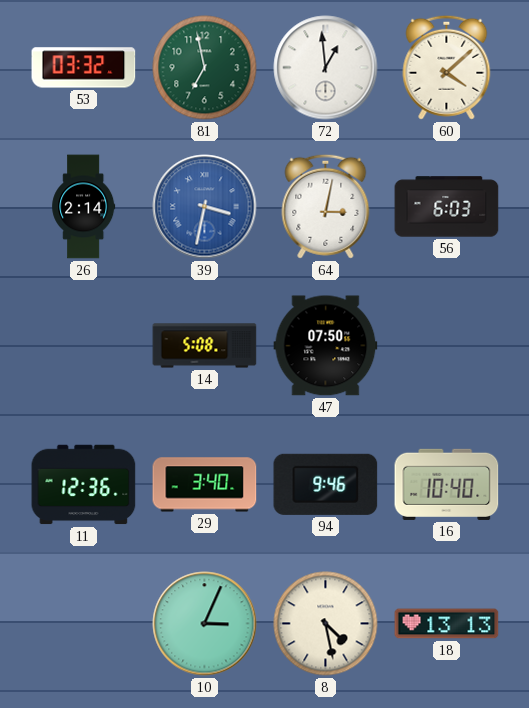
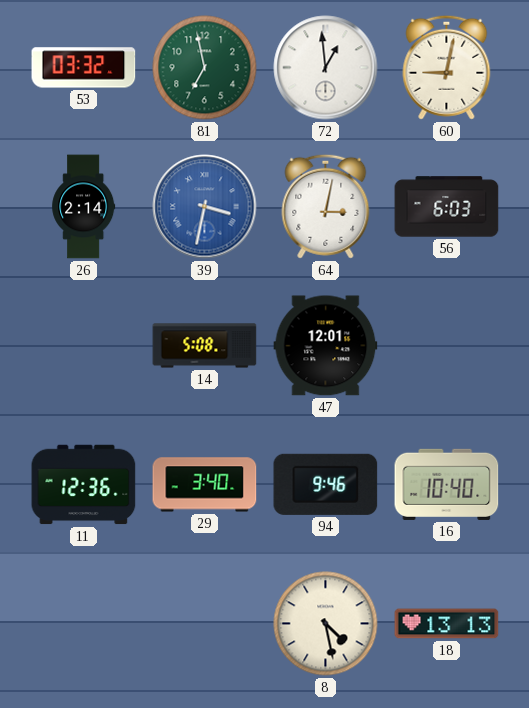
60: 4:08 -> 9:02
47: 07:50 -> 12:01
10: 3:04 -> none
